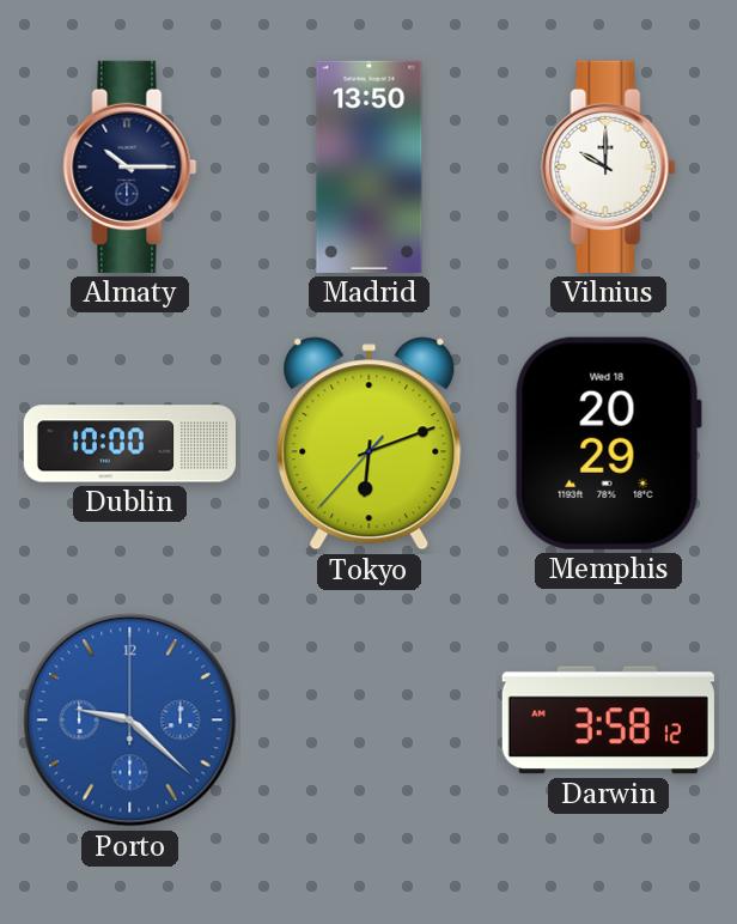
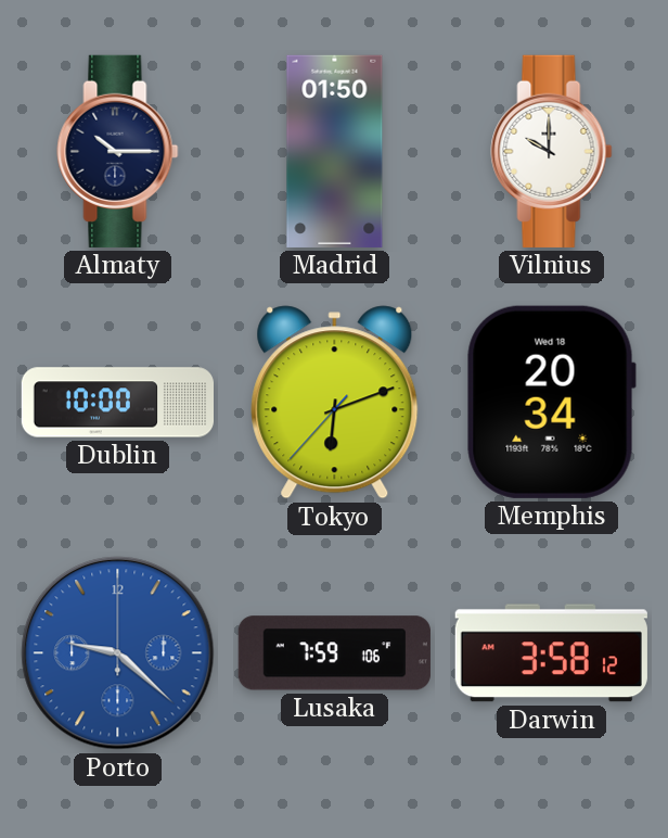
Madrid: 13:50 -> 01:50
Memphis: 20:29 -> 20:34
Lusaka: none -> 7:59
